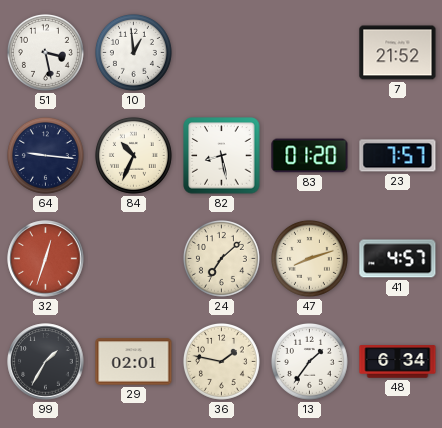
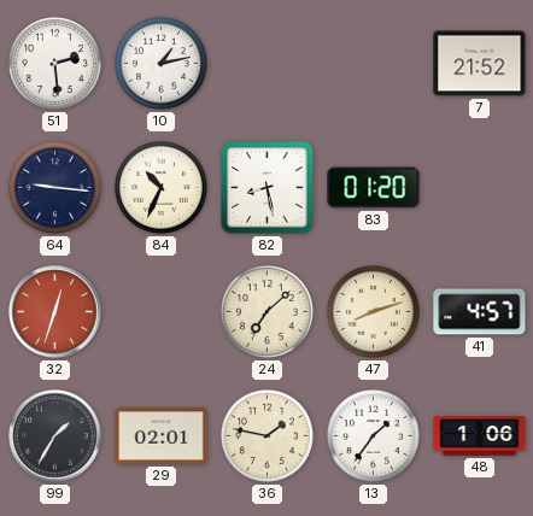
51: 3:28 -> 2:29
10: 12:59 -> 1:13
23: 7:57 -> none
48: 6:34 -> 1:06
